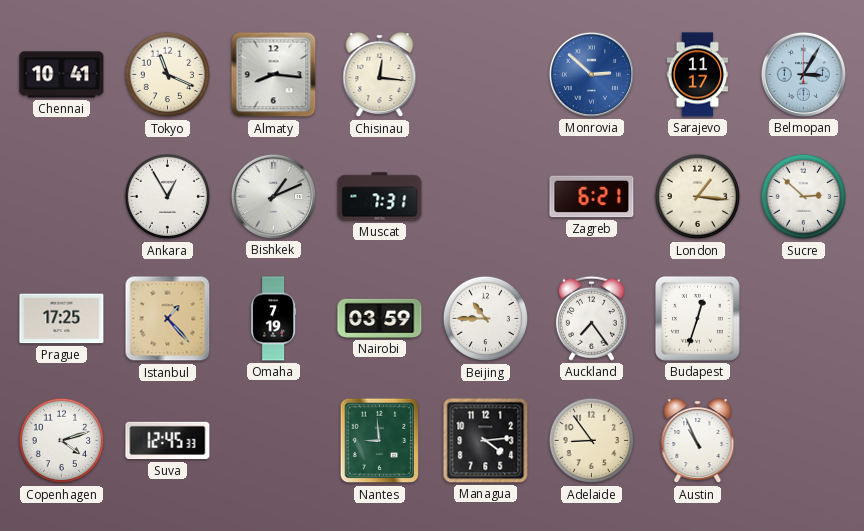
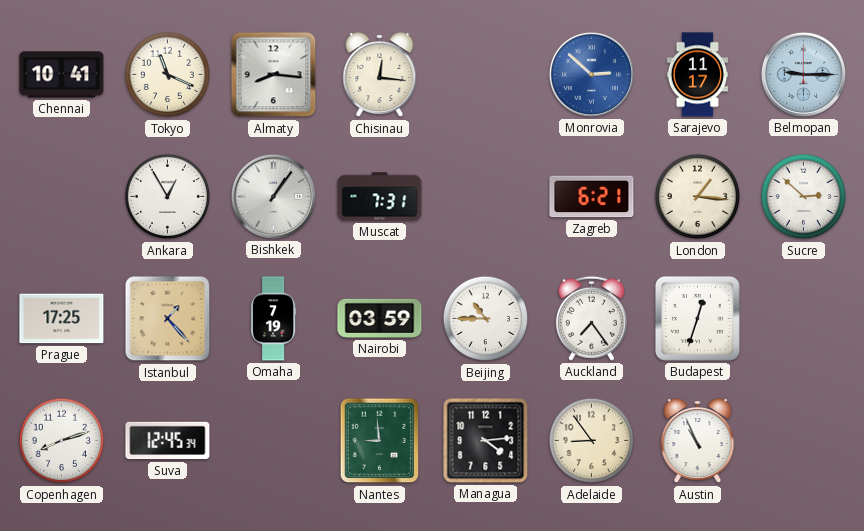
Belmopan: 3:05 -> 9:15
Bishkek: 1:11 -> 1:06
Copenhagen: 4:12 -> 8:12
Suva: 12:45:33 -> 12:45:34
